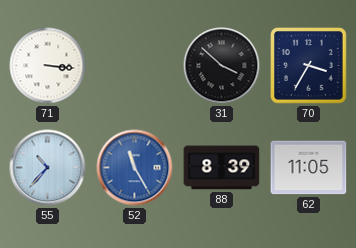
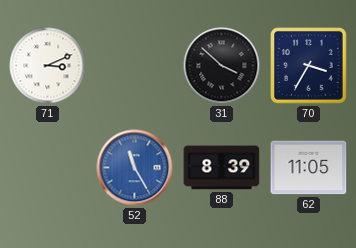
71: 3:16 -> 3:11
55: 10:37 -> none
